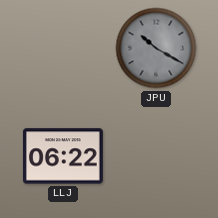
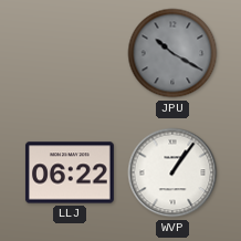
WVP: none -> 1:06
